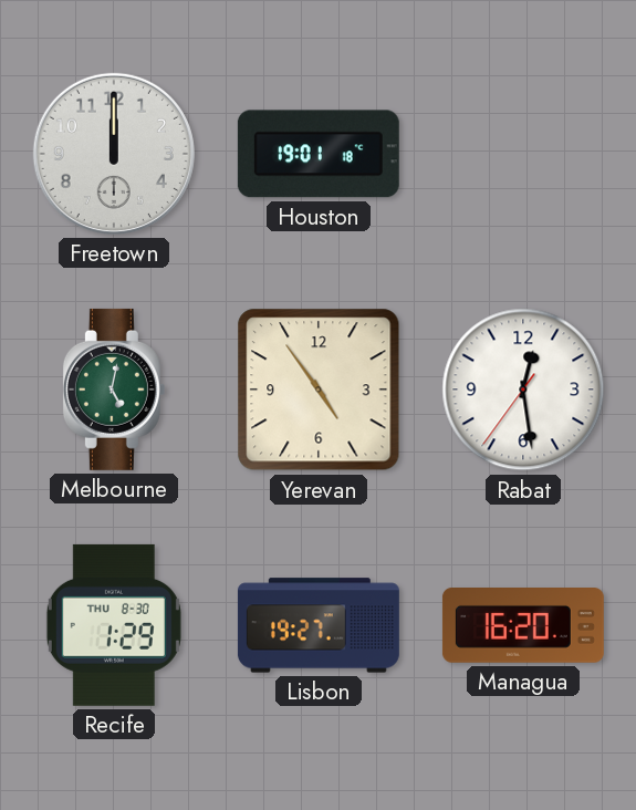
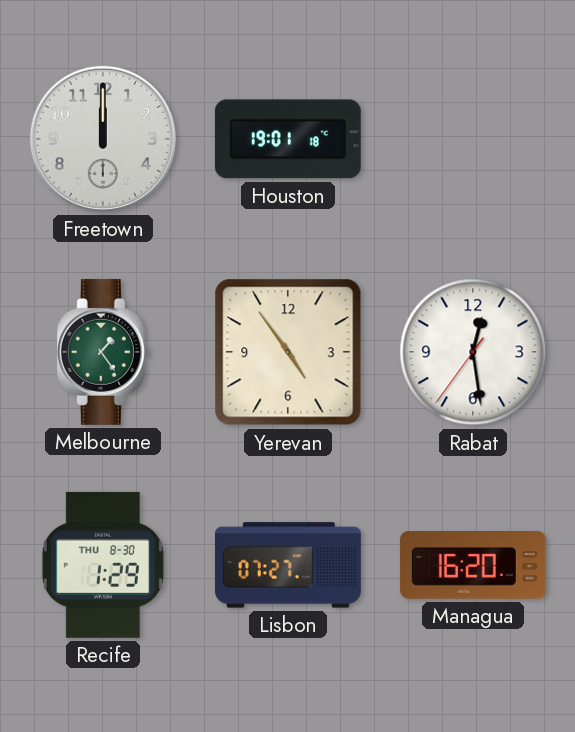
Melbourne: 5:02 -> 1:24
Lisbon: 19:27 -> 07:27
